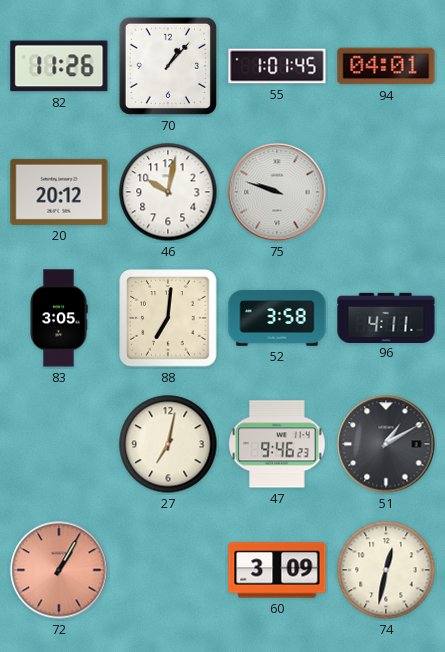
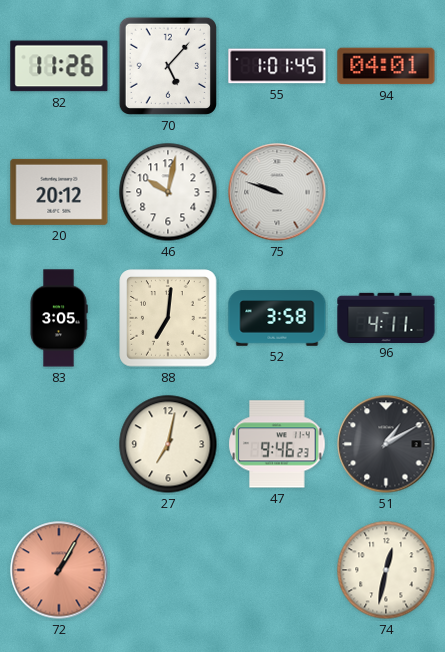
70: 1:07 -> 5:07
60: 3:09 -> none
